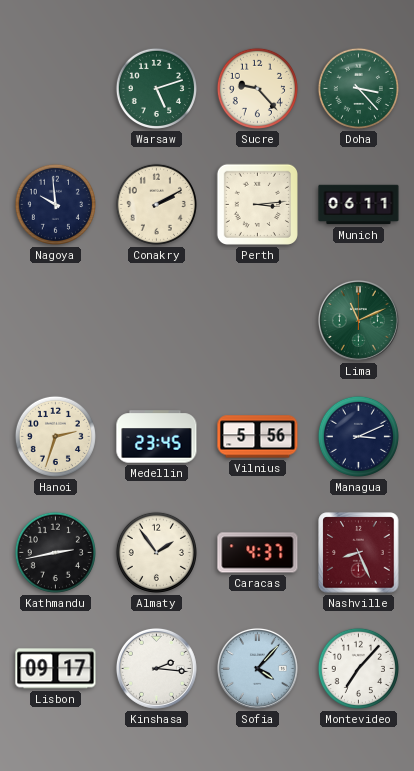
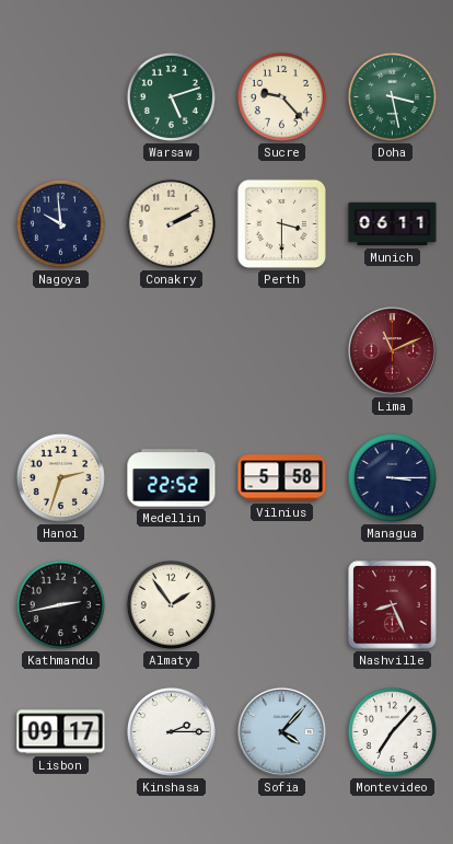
Doha: 3:23 -> 3:28
Perth: 3:14 -> 3:30
Lima dial: green -> burgundy
Medellin: 23:45 -> 22:52
Vilnius: 5:56 -> 5:58
Managua: 3:11 -> 3:15
Caracas: 4:37 -> none
Kinshasa: 2:16 -> 2:15
